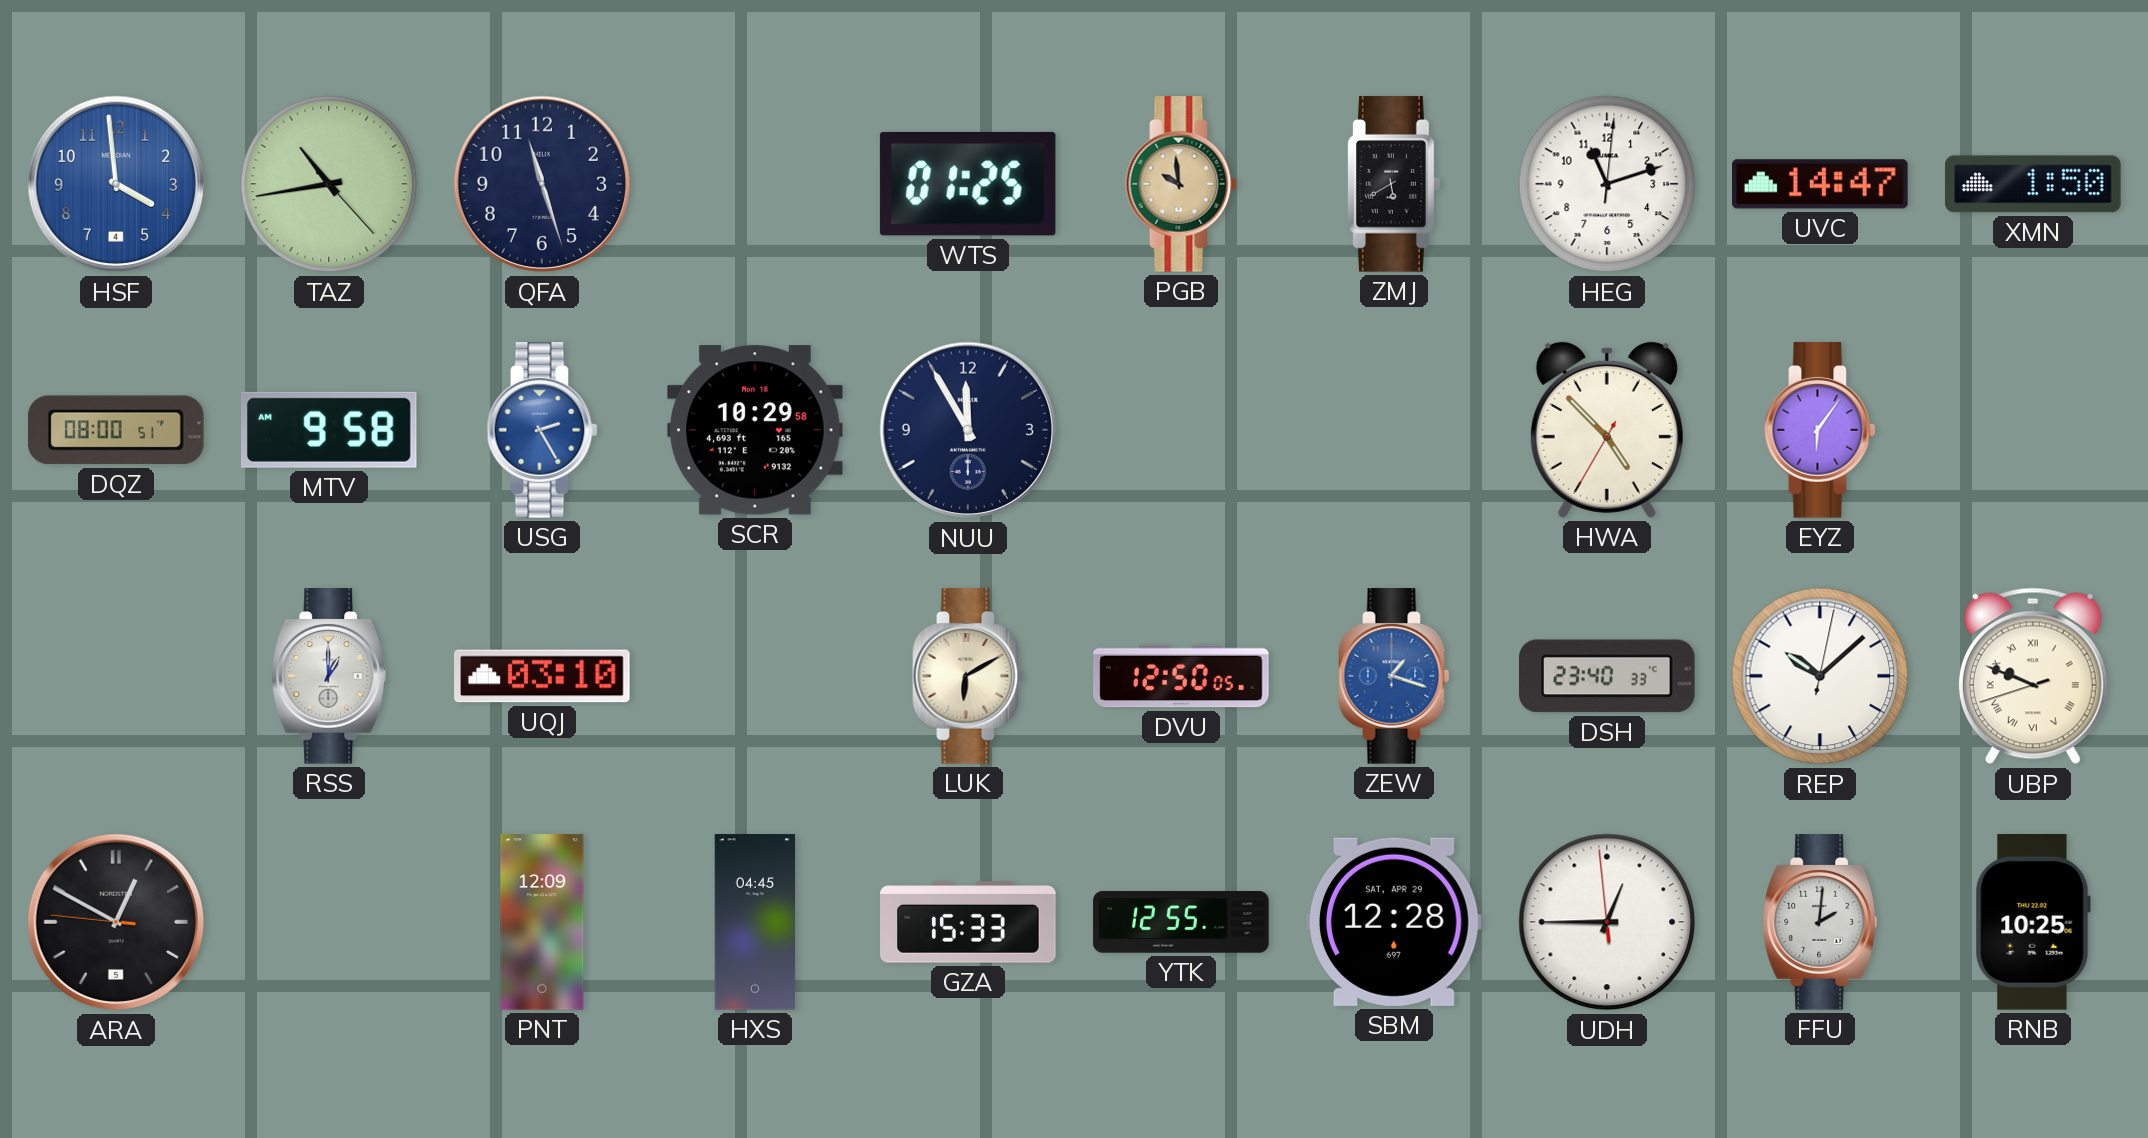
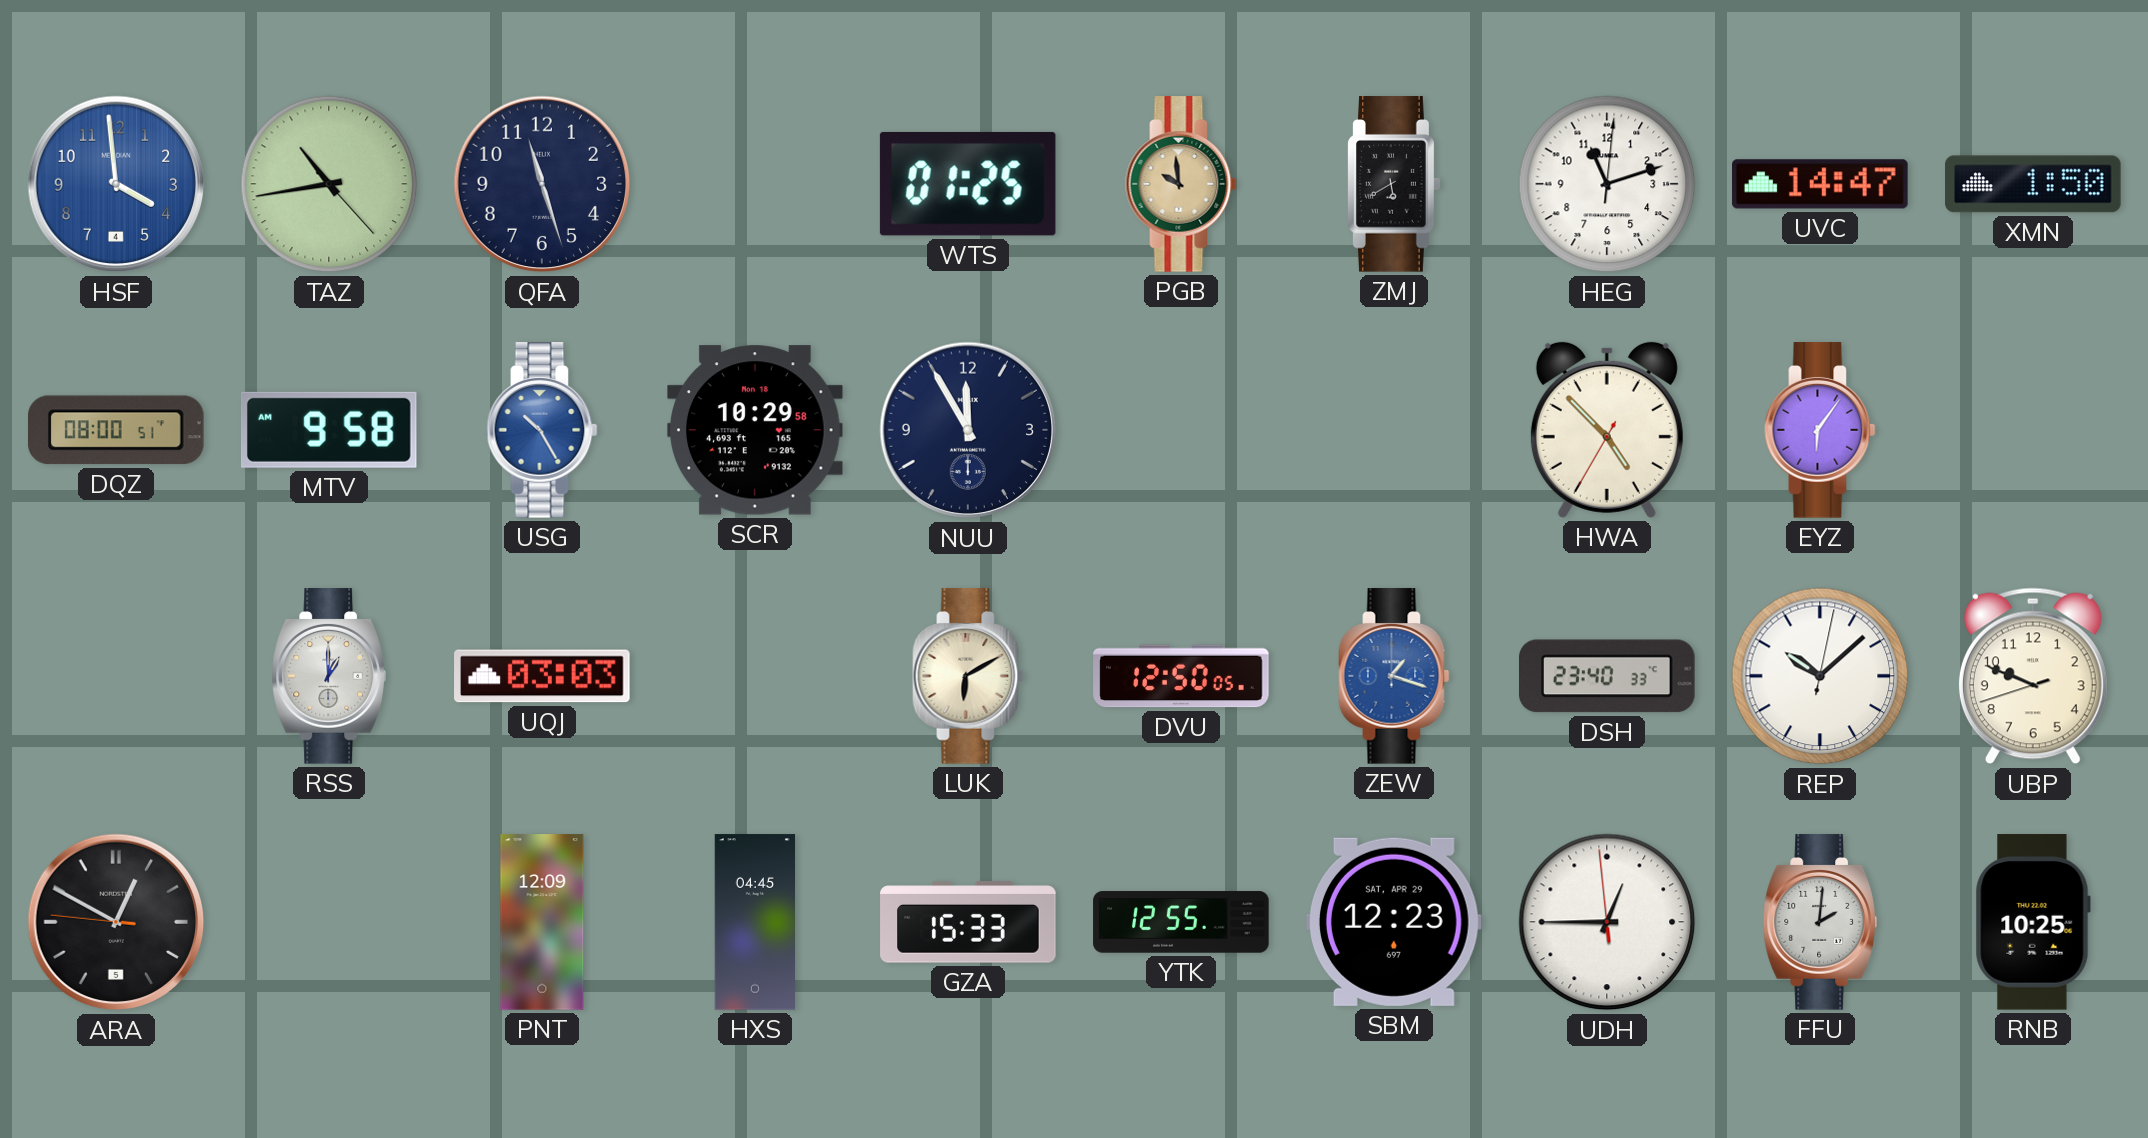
USG: 2:25 -> 10:25
UQJ: 03:10 -> 03:03
UBP numerals: Roman -> Arabic
SBM: 12:28 -> 12:23
